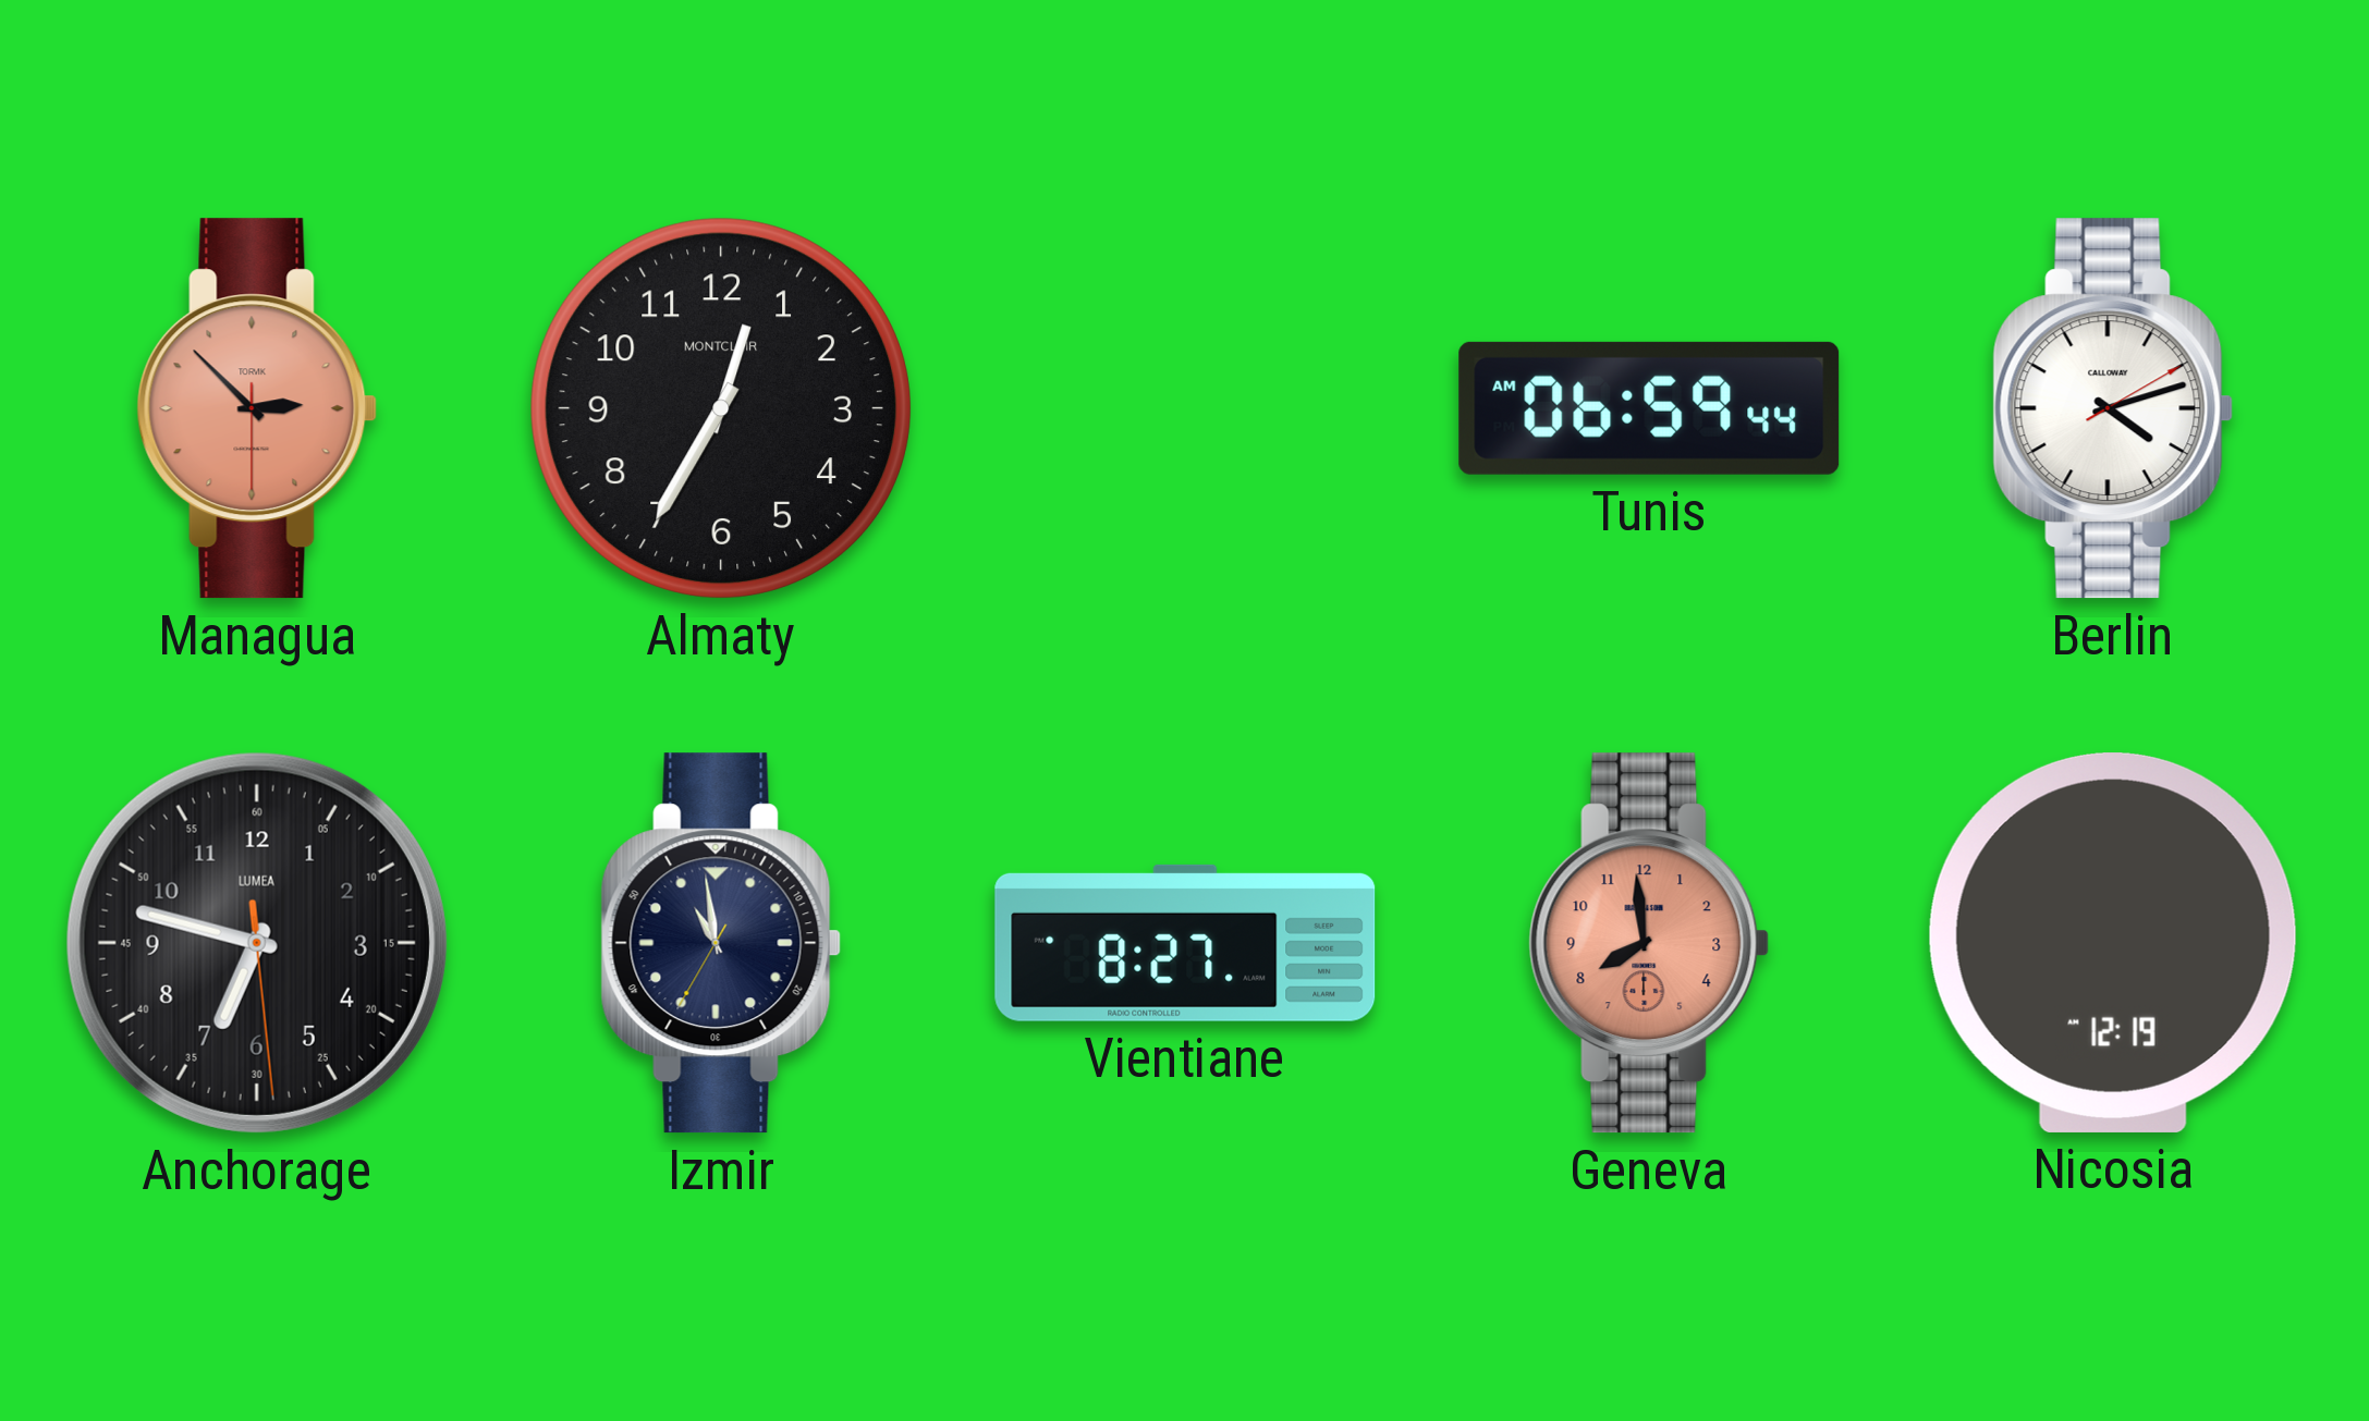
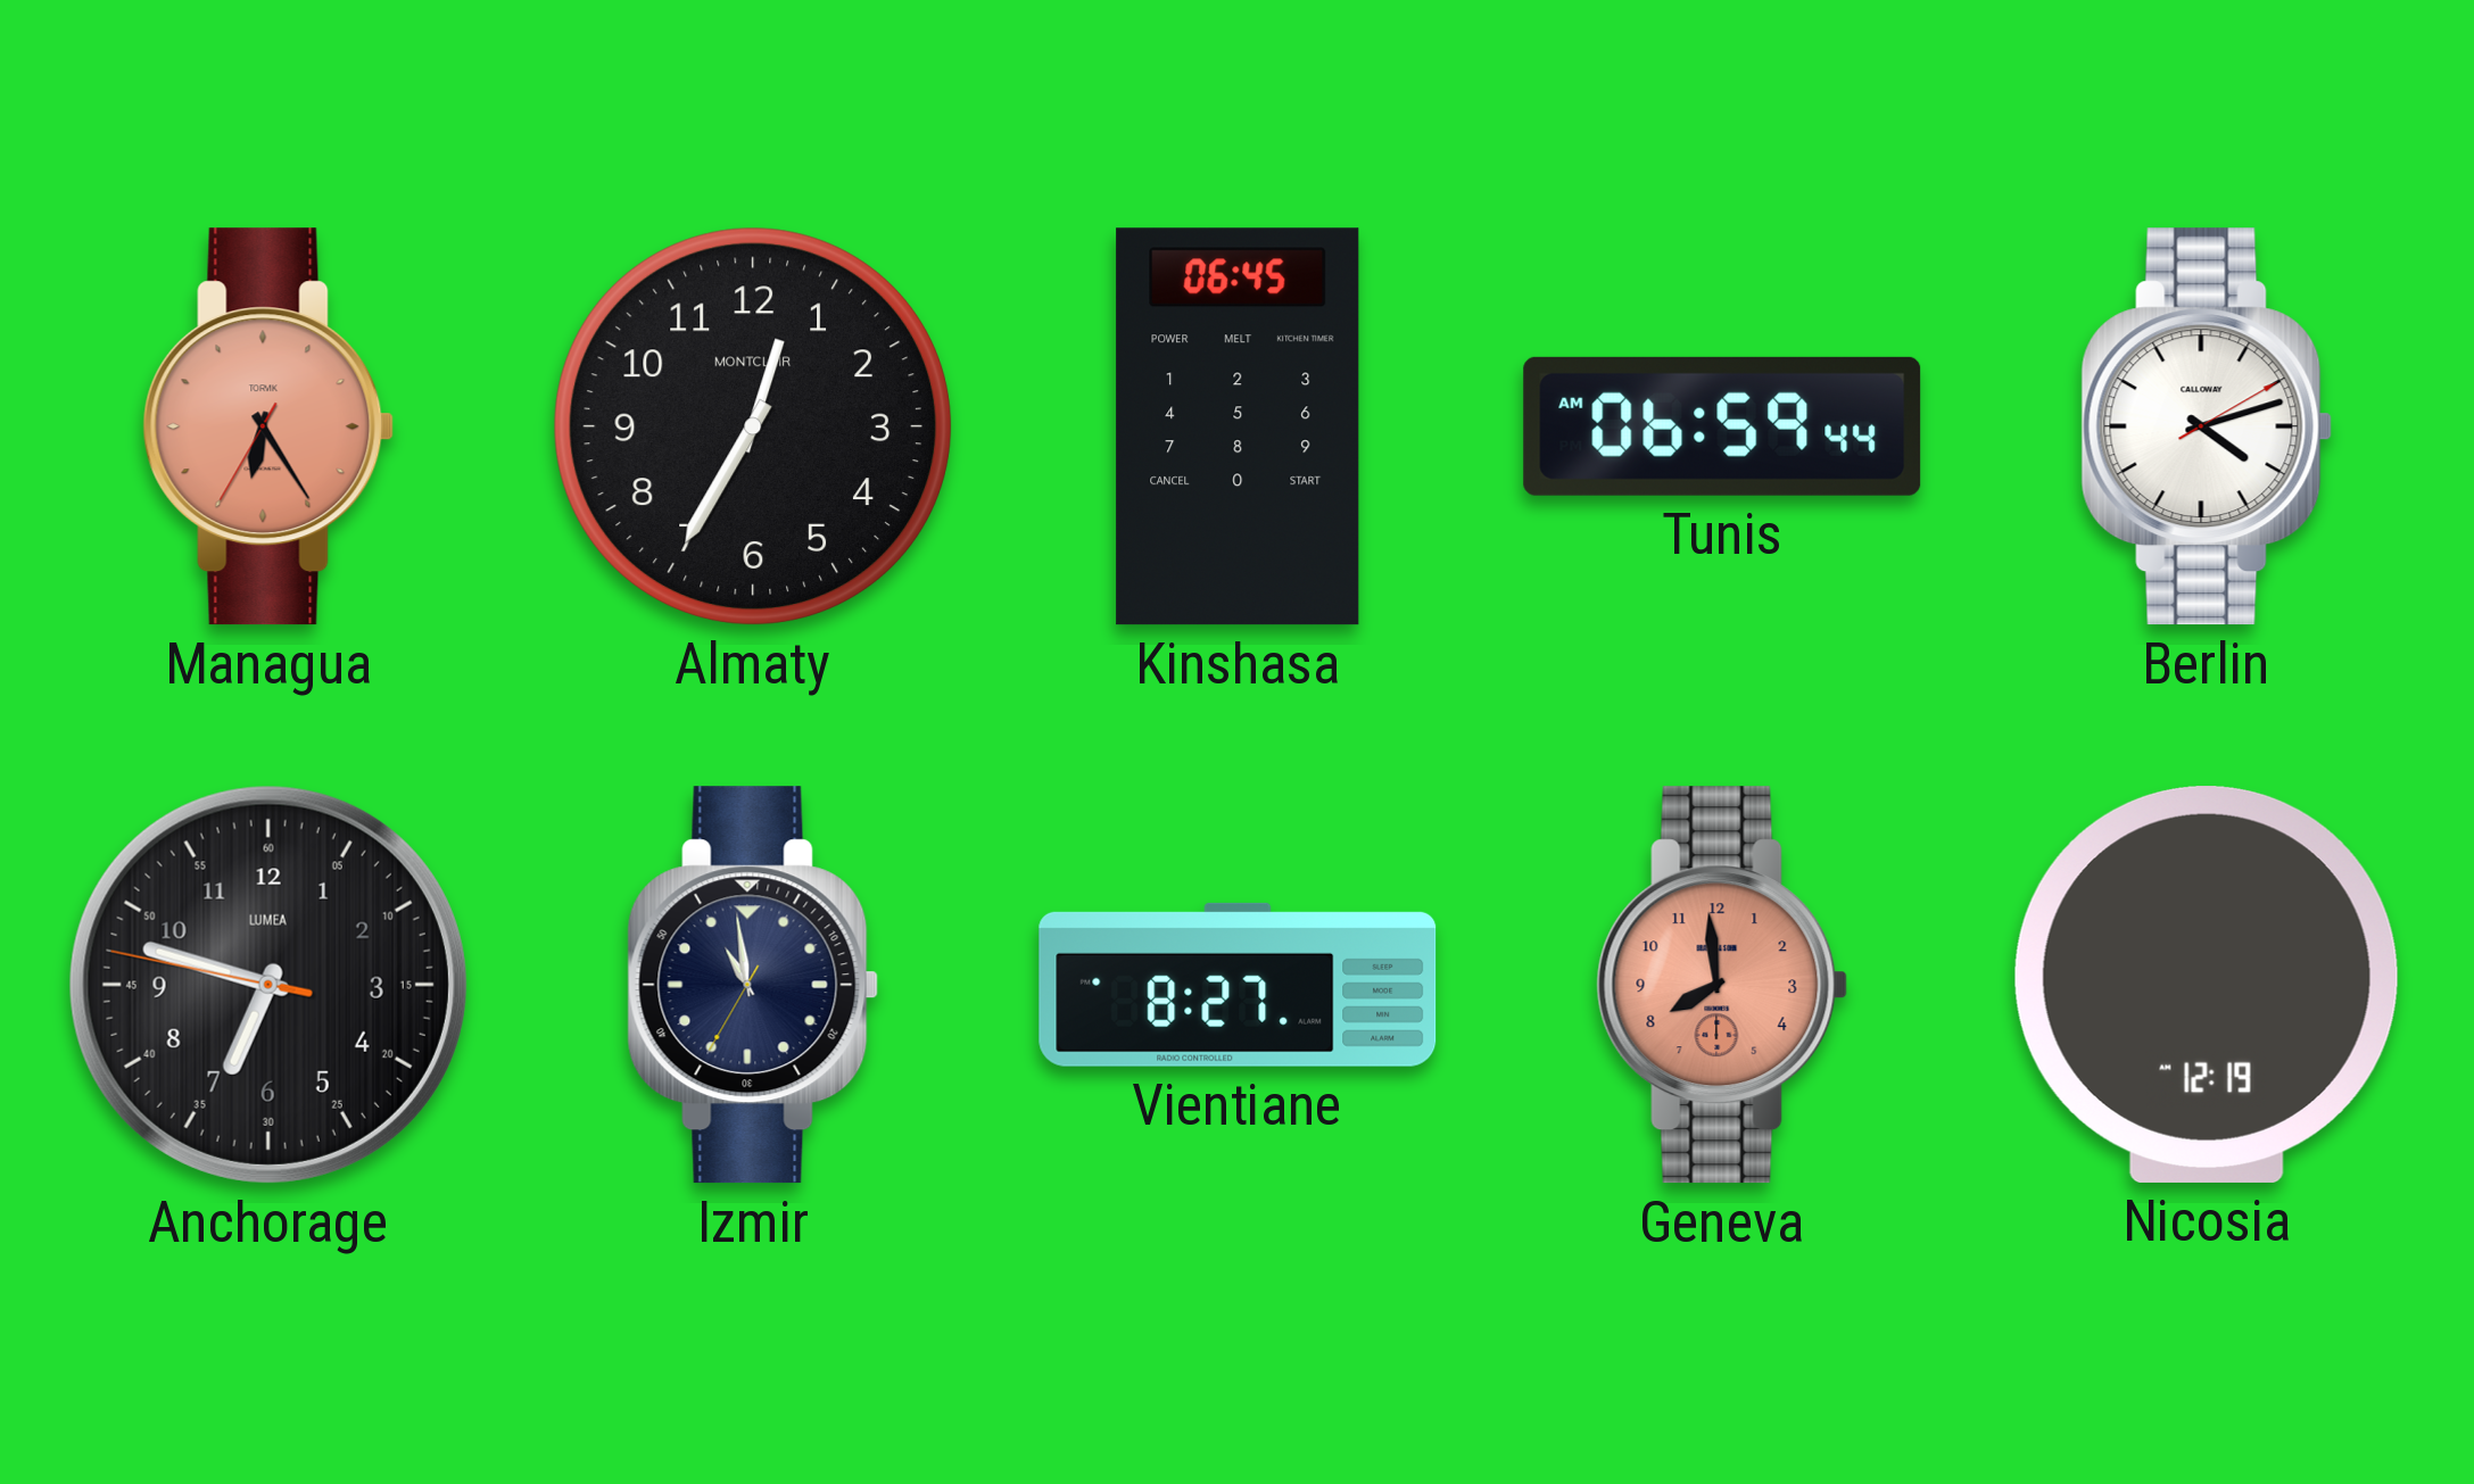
Managua: 2:52 -> 6:24
Kinshasa: none -> 06:45
Anchorage: 6:47:29 -> 6:47:47
